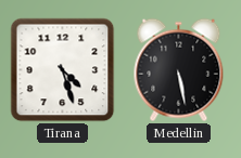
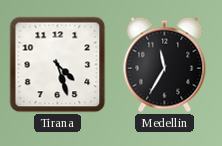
Medellin: 5:28 -> 11:35
